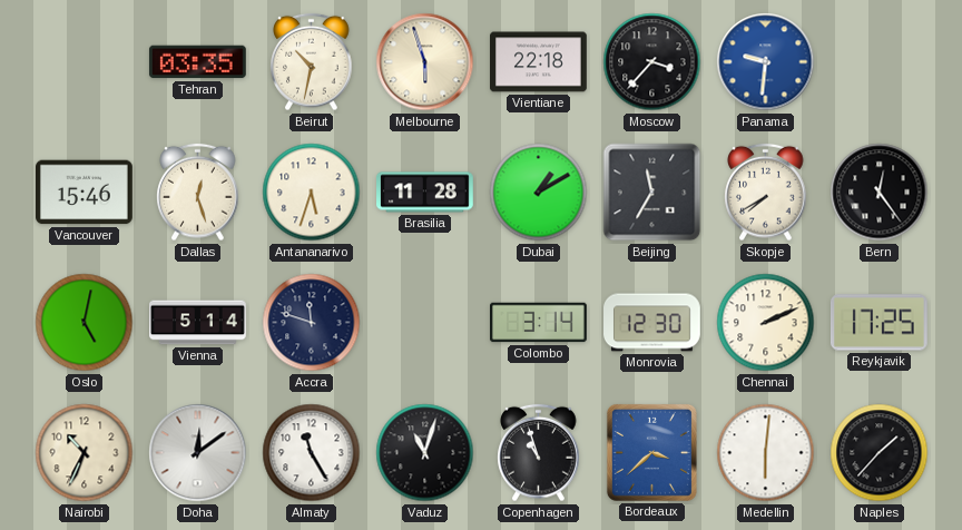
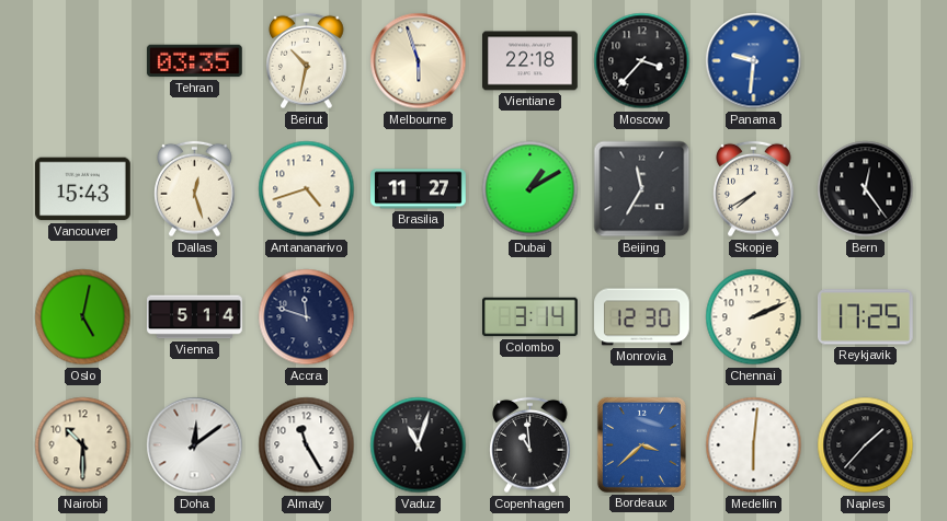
Vancouver: 15:46 -> 15:43
Antananarivo: 5:33 -> 4:42
Brasilia: 11:28 -> 11:27
Nairobi: 10:34 -> 10:30
Copenhagen: 10:57 -> 10:59
